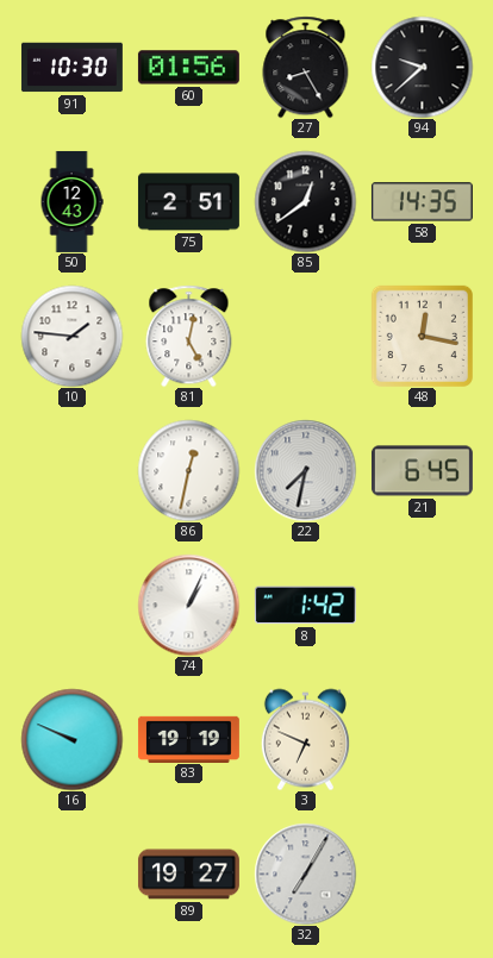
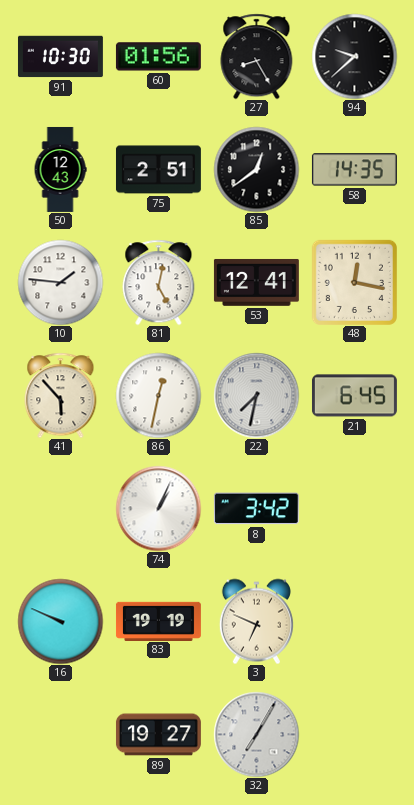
53: none -> 12:41
41: none -> 5:53
8: 1:42 -> 3:42
